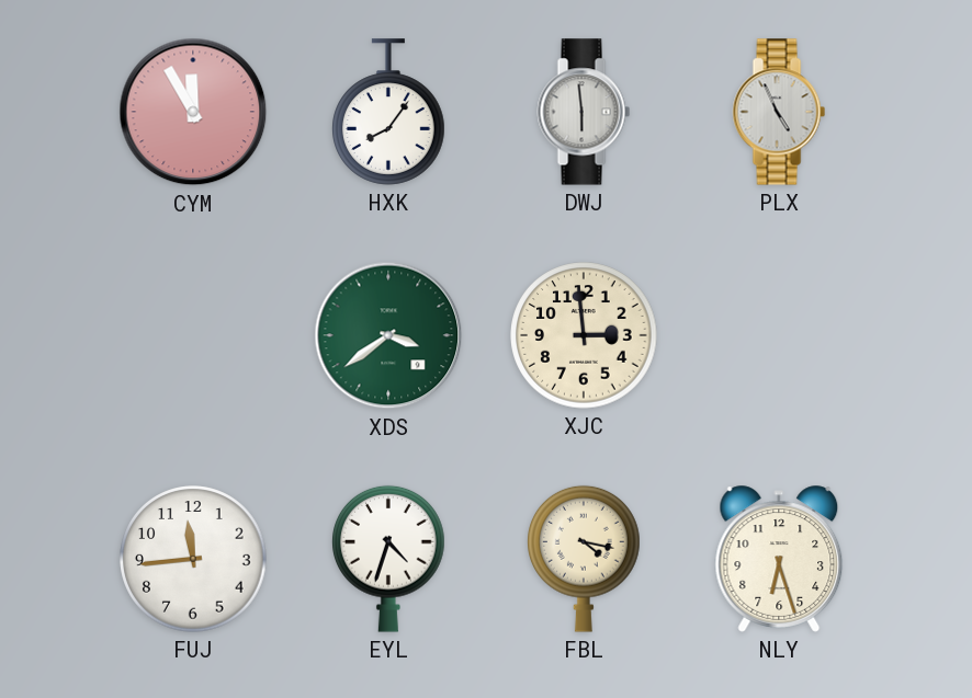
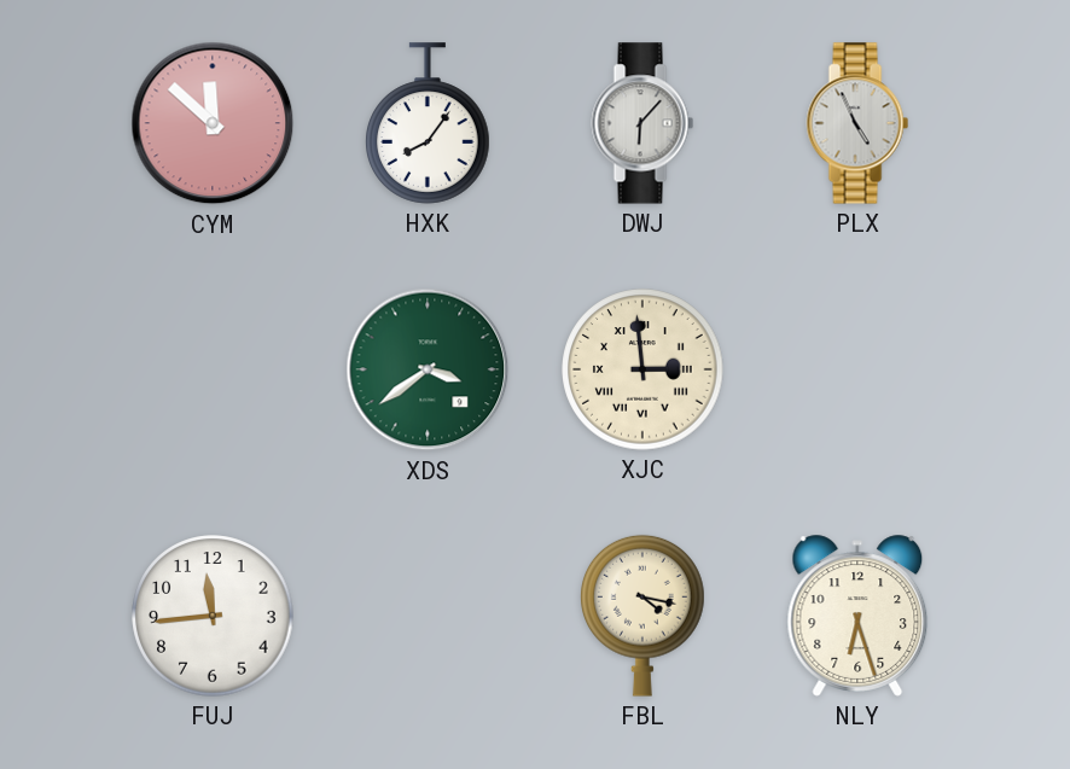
CYM: 11:55 -> 11:52
DWJ: 5:59 -> 6:07
XJC numerals: Arabic -> Roman
EYL: 4:33 -> none
